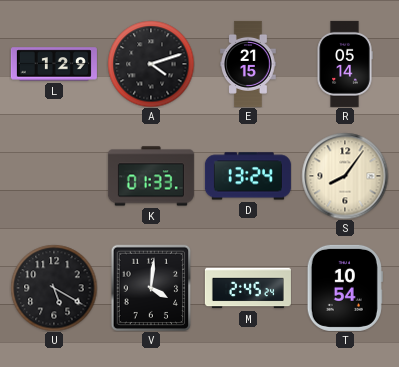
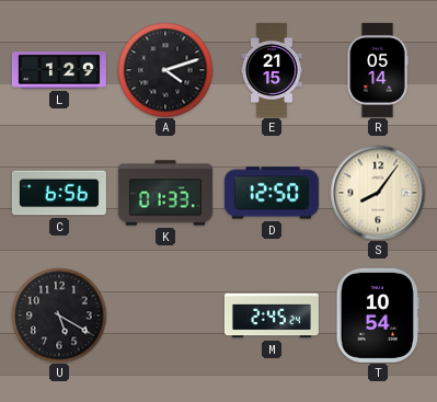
C: none -> 6:56
D: 13:24 -> 12:50
V: 4:01 -> none
